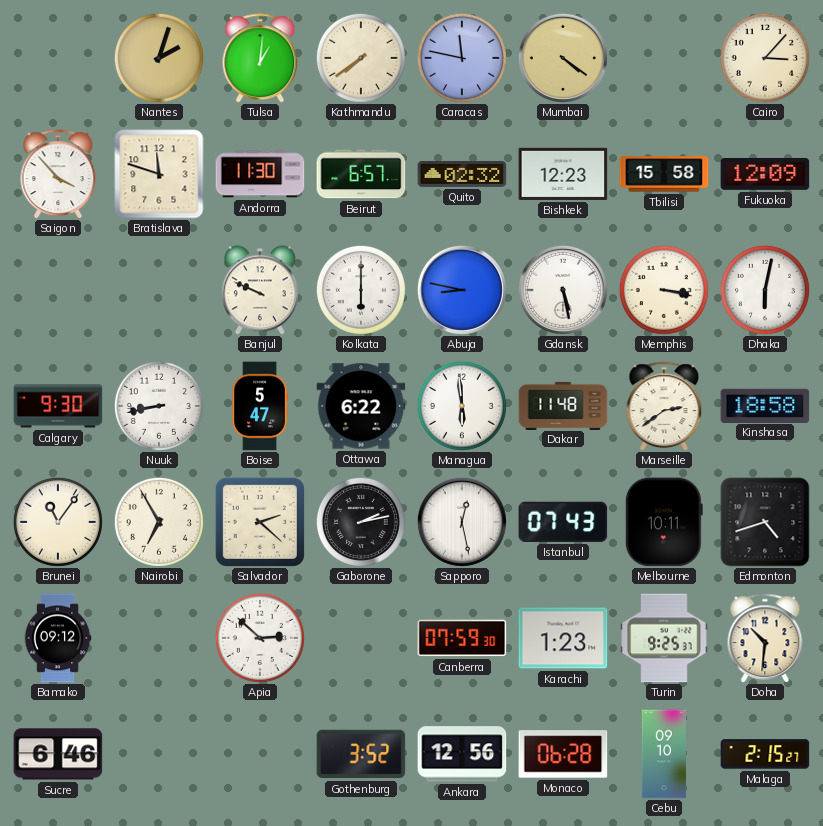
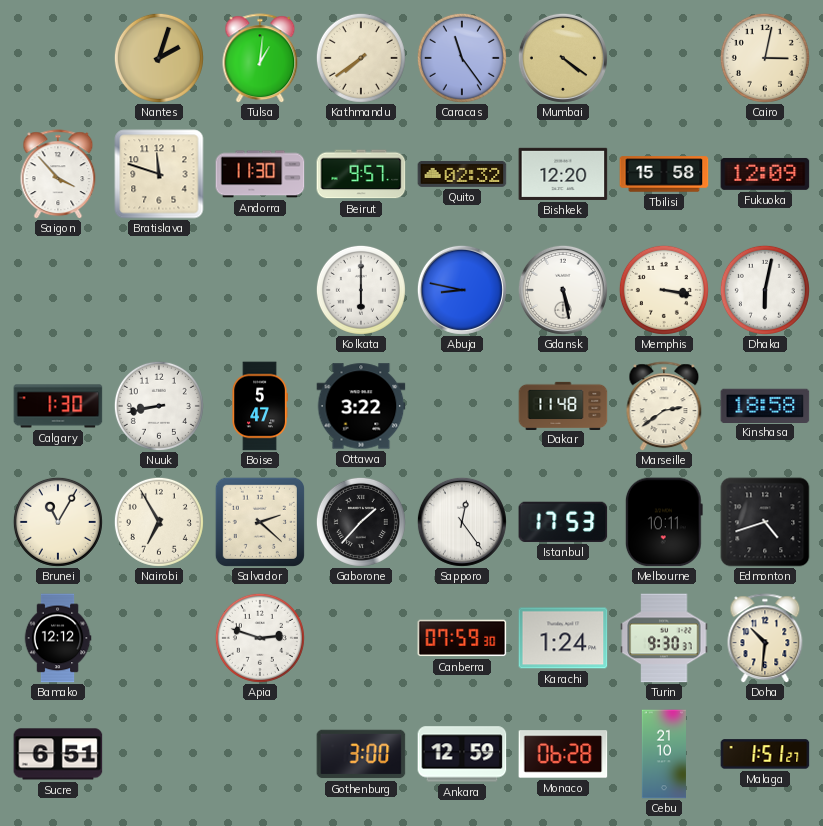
Caracas: 11:47 -> 11:24
Cairo: 3:07 -> 3:02
Beirut: 6:57 -> 9:57
Bishkek: 12:23 -> 12:20
Banjul: 9:49 -> none
Calgary: 9:30 -> 1:30
Ottawa: 6:22 -> 3:22
Managua: 5:59 -> none
Brunei: 11:06 -> 11:05
Gaborone: 2:13 -> 1:37
Sapporo: 12:28 -> 12:24
Istanbul: 07:43 -> 17:53
Bamako: 09:12 -> 12:12
Apia: 2:52 -> 2:48
Karachi: 1:23 -> 1:24
Turin: 9:25 -> 9:30
Sucre: 6:46 -> 6:51
Gothenburg: 3:52 -> 3:00
Ankara: 12:56 -> 12:59
Cebu: 09:10 -> 21:10
Malaga: 2:15 -> 1:51
